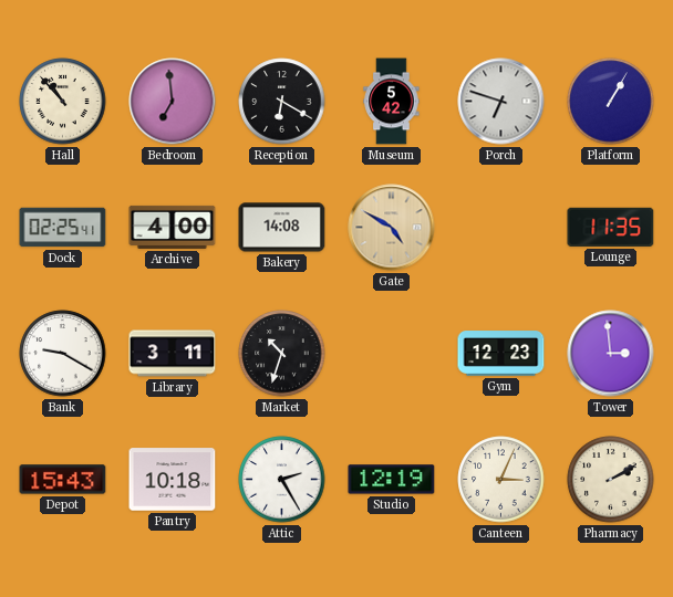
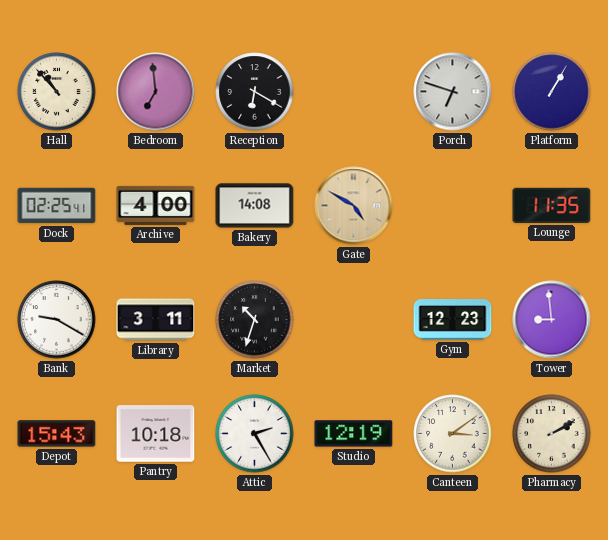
Museum: 5:42 -> none
Tower: 2:59 -> 8:59
Canteen: 3:04 -> 3:09
